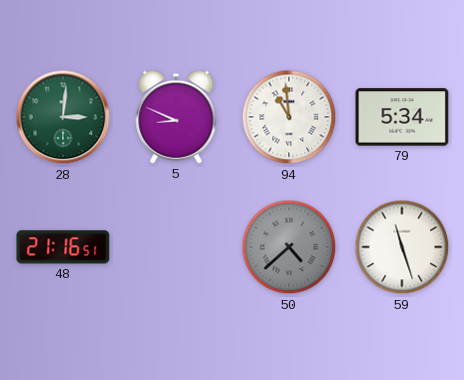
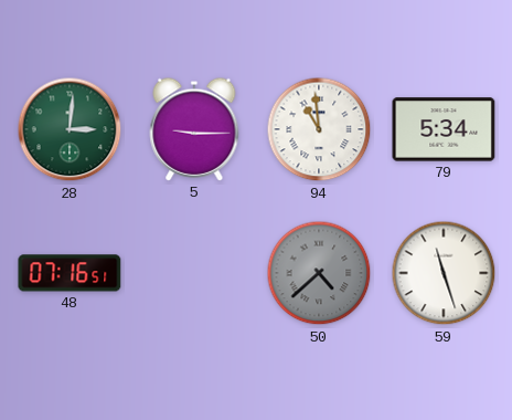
5: 8:49 -> 9:15
48: 21:16 -> 07:16
